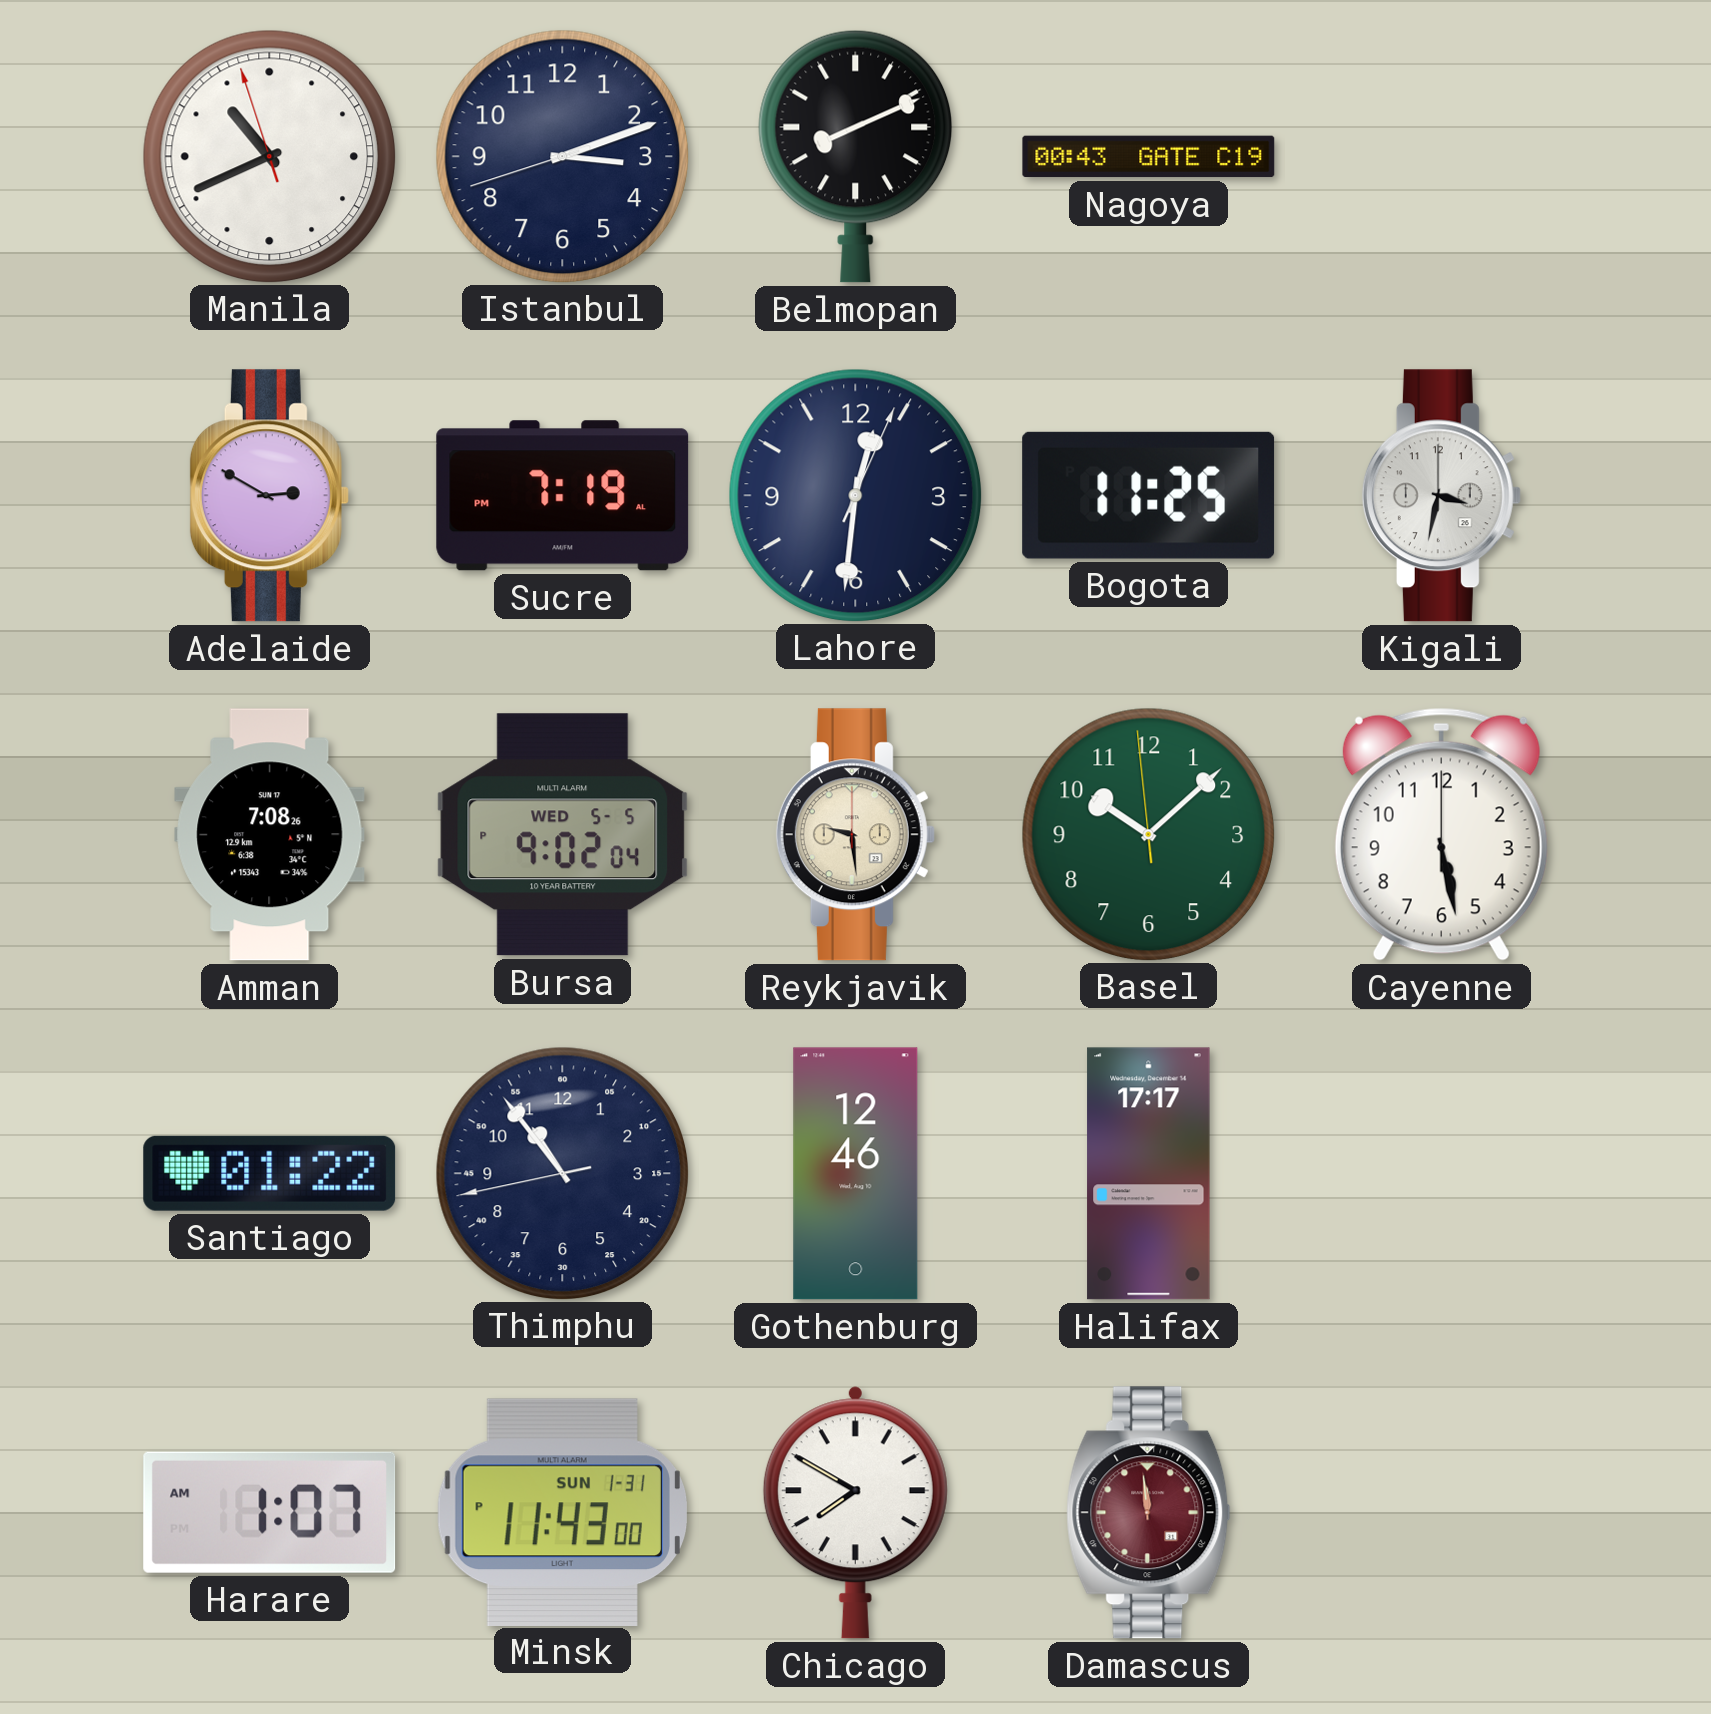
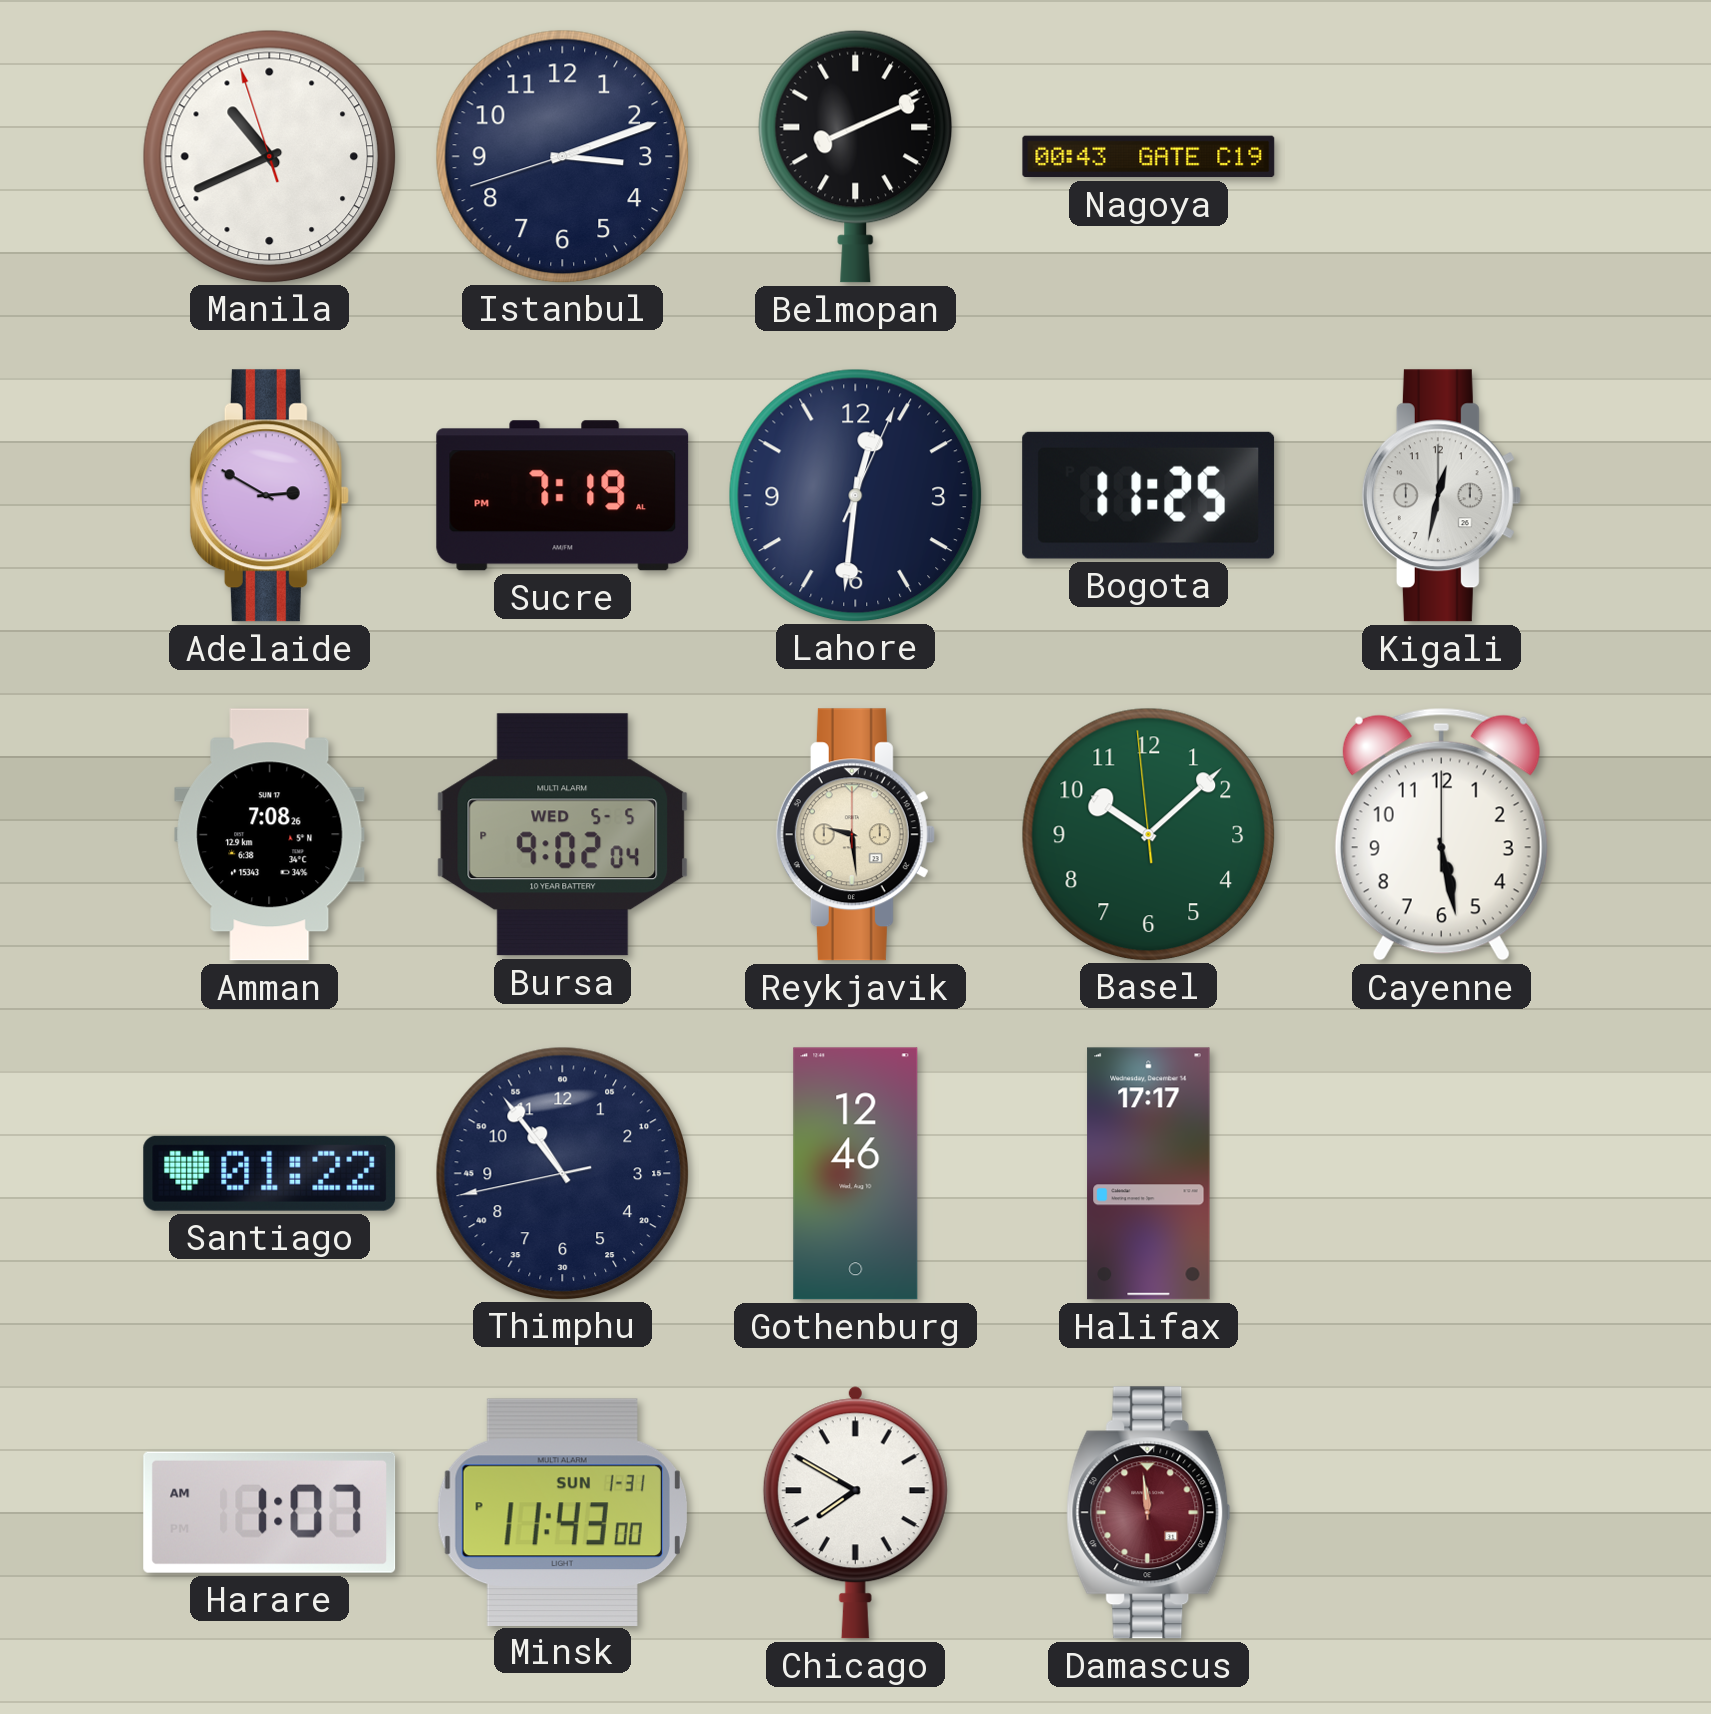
Kigali: 3:32 -> 12:32
